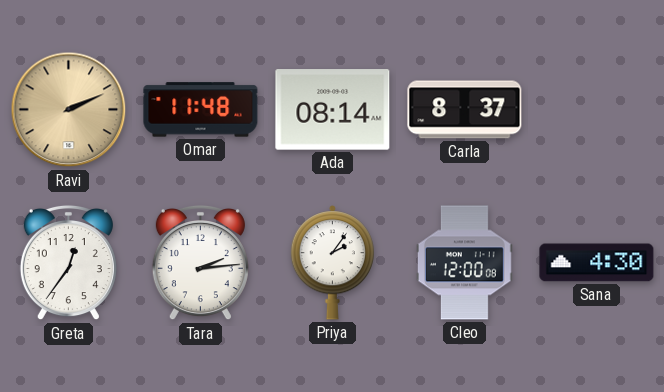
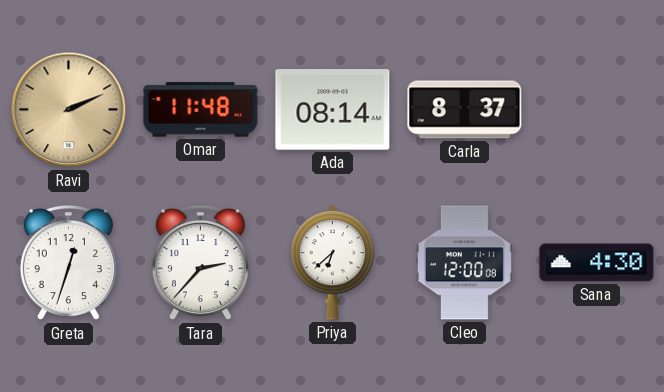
Greta: 12:36 -> 12:33
Tara: 2:14 -> 2:37
Priya: 2:06 -> 6:38
